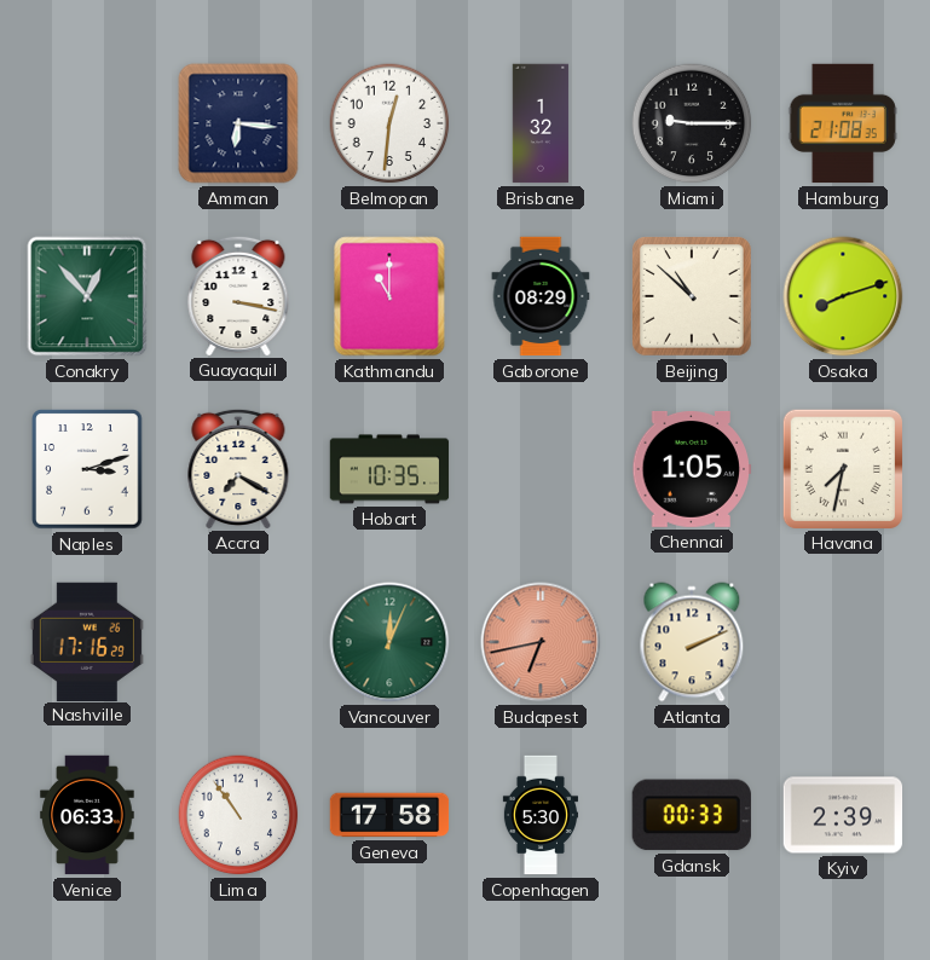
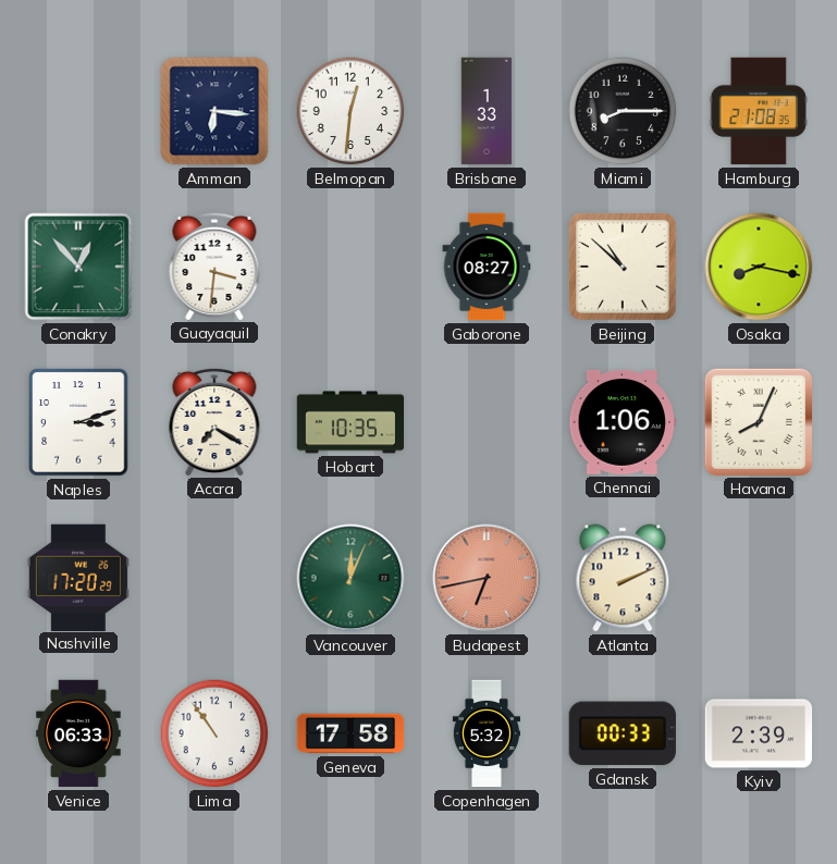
Brisbane: 1:32 -> 1:33
Miami: 9:15 -> 8:15
Guayaquil: 3:17 -> 3:31
Kathmandu: 11:00 -> none
Gaborone: 08:29 -> 08:27
Osaka: 8:12 -> 8:17
Chennai: 1:05 -> 1:06
Havana: 7:32 -> 8:04
Nashville: 17:16 -> 17:20
Copenhagen: 5:30 -> 5:32
